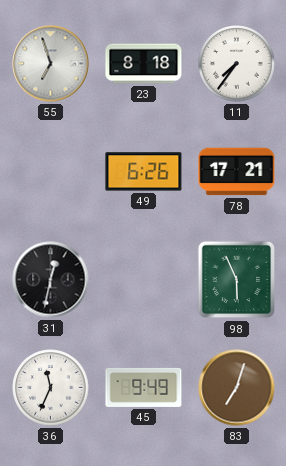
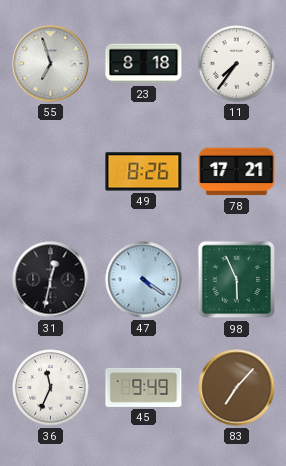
49: 6:26 -> 8:26
47: none -> 4:21
83: 7:03 -> 7:07
